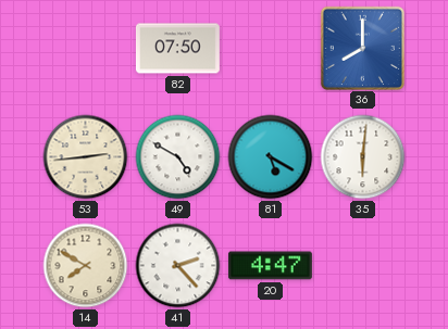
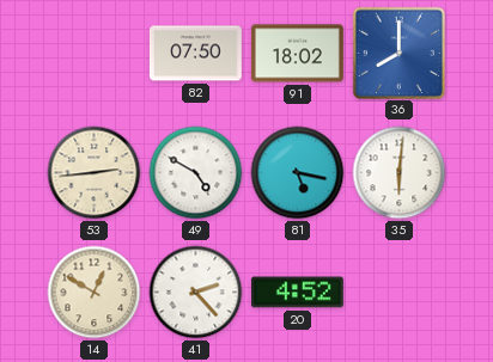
91: none -> 18:02
81: 5:20 -> 5:17
14: 7:50 -> 12:50
20: 4:47 -> 4:52
